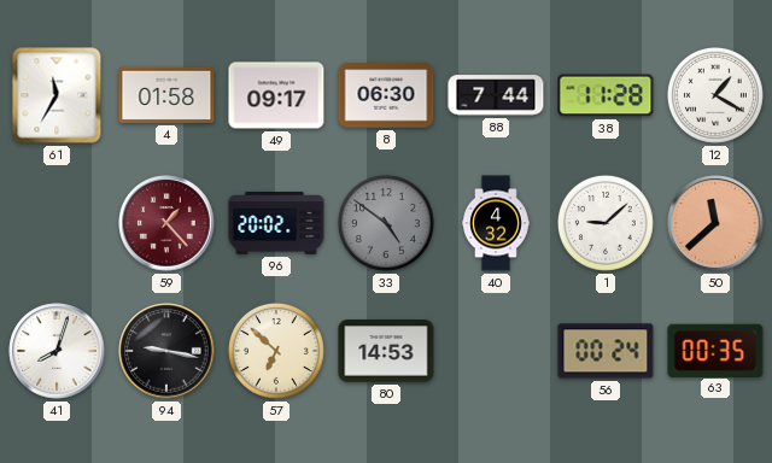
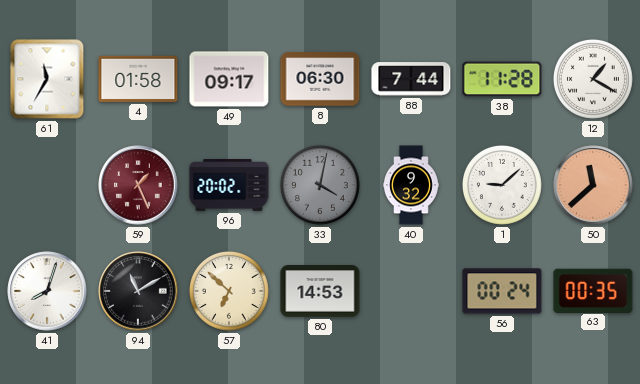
59: 1:23 -> 1:26
33: 4:51 -> 4:02
40: 4:32 -> 9:32
94: 9:17 -> 11:10
